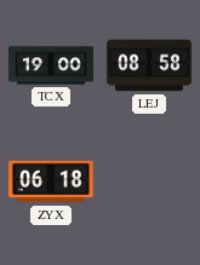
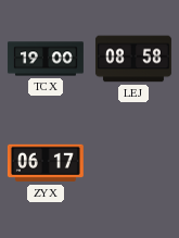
ZYX: 06:18 -> 06:17
